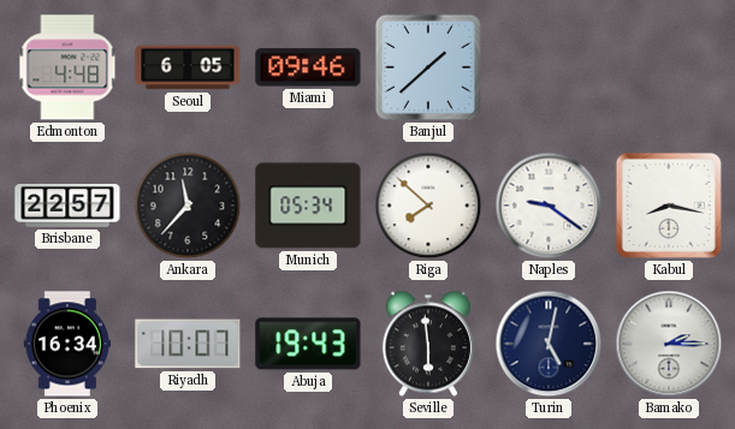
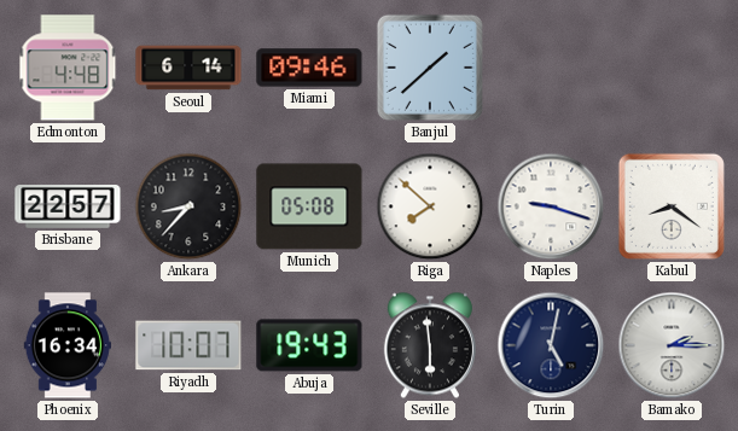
Seoul: 6:05 -> 6:14
Ankara: 11:37 -> 8:37
Munich: 05:34 -> 05:08
Naples: 9:21 -> 9:18
Kabul: 8:17 -> 8:21
